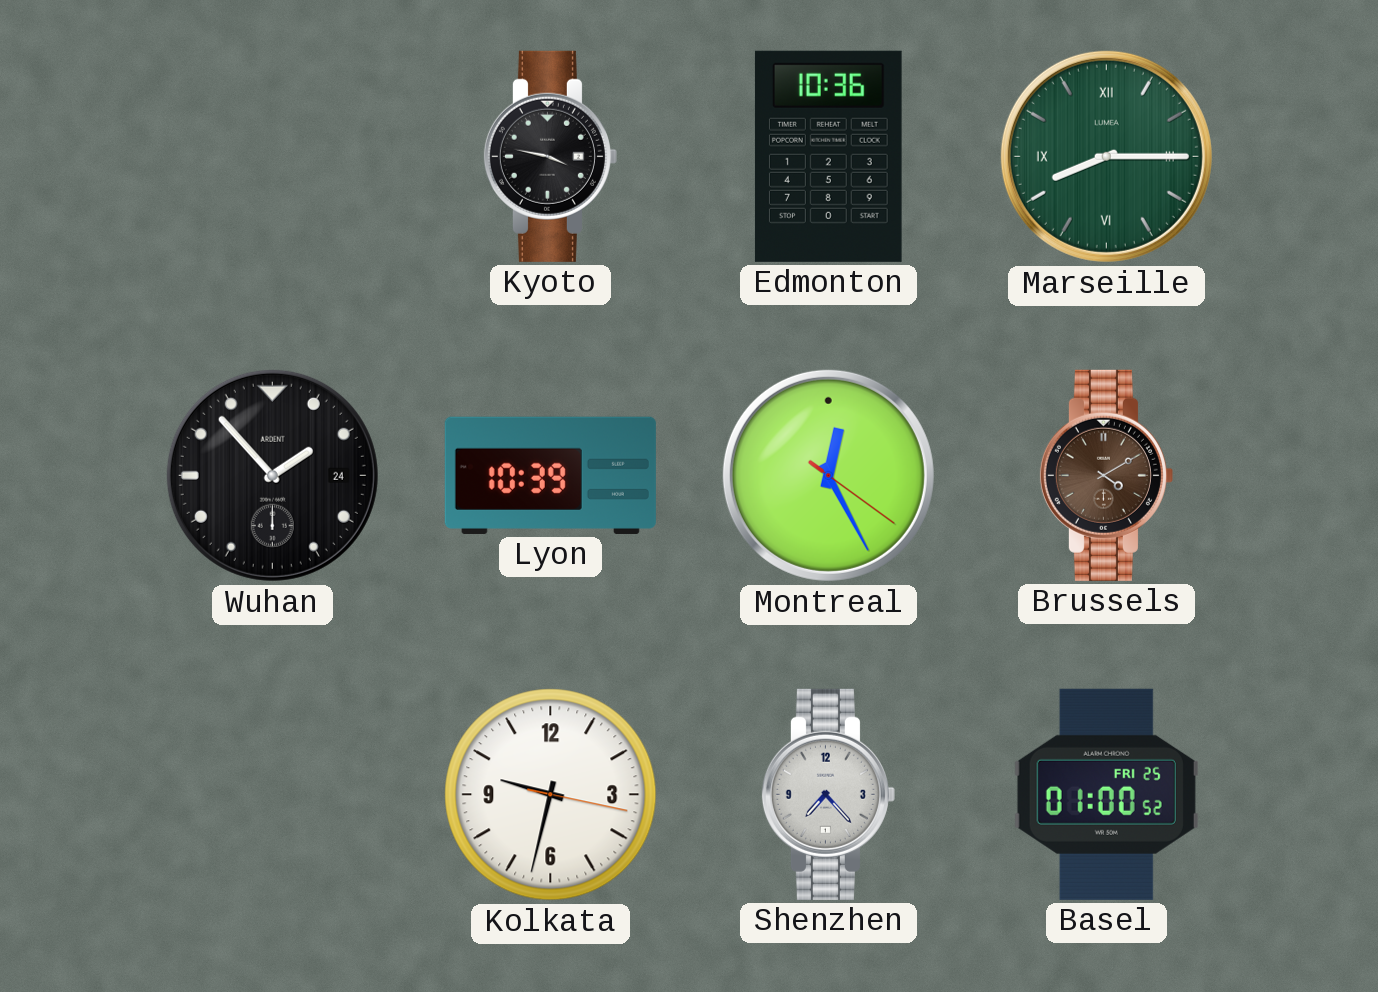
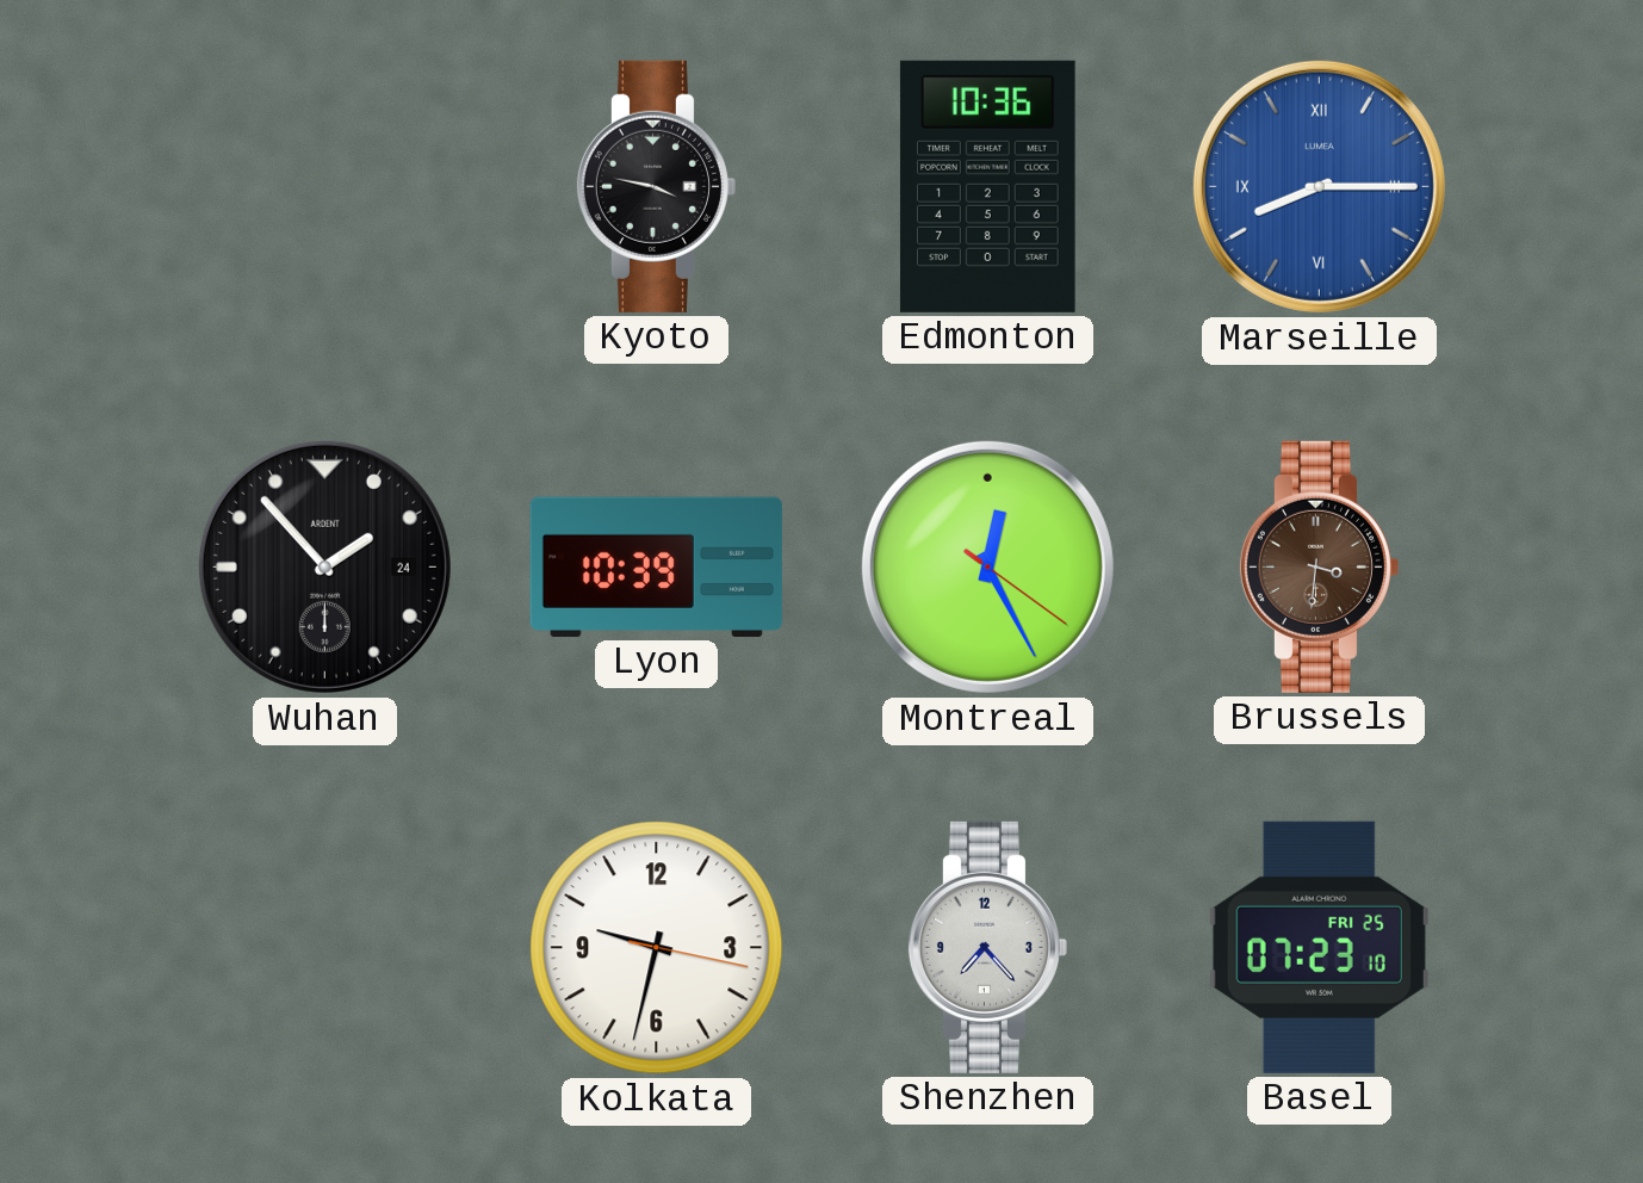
Marseille dial: green -> blue
Brussels: 4:10 -> 3:31
Basel: 01:00 -> 07:23
